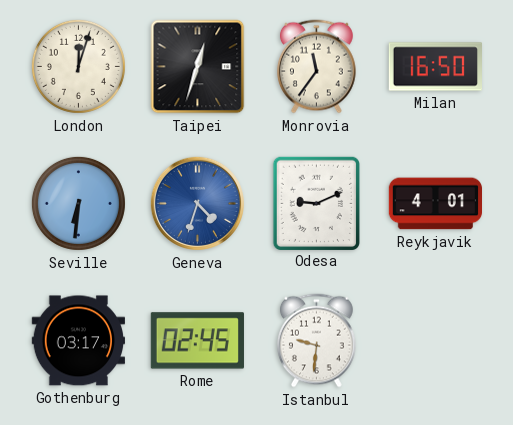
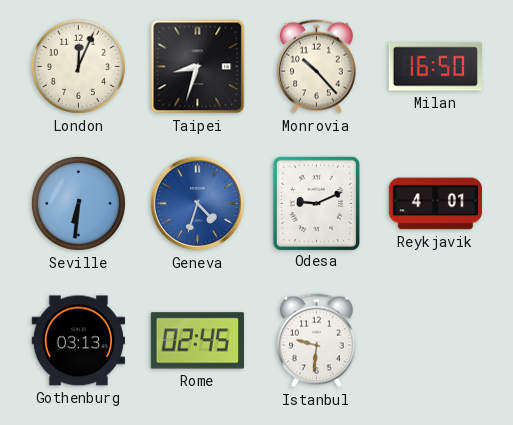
London: 12:03 -> 12:04
Taipei: 12:33 -> 8:33
Monrovia: 11:36 -> 10:23
Gothenburg: 03:17 -> 03:13
